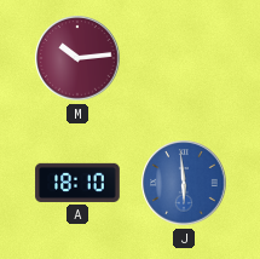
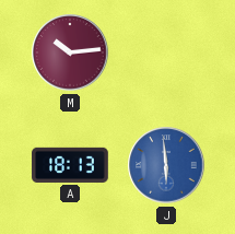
A: 18:10 -> 18:13
